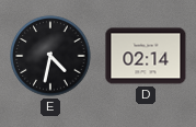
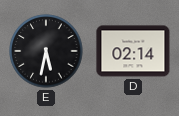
E: 4:32 -> 5:32
